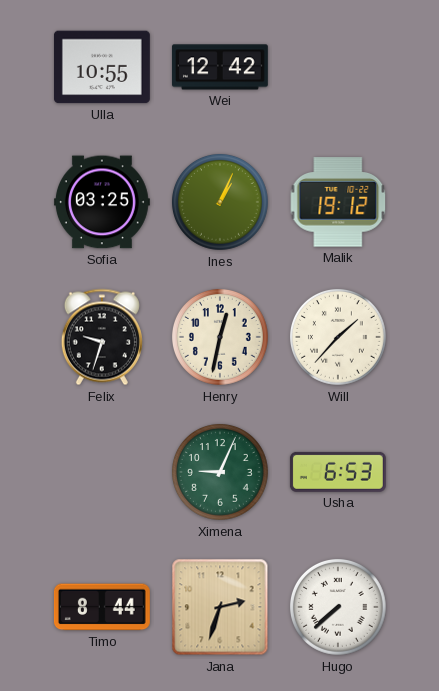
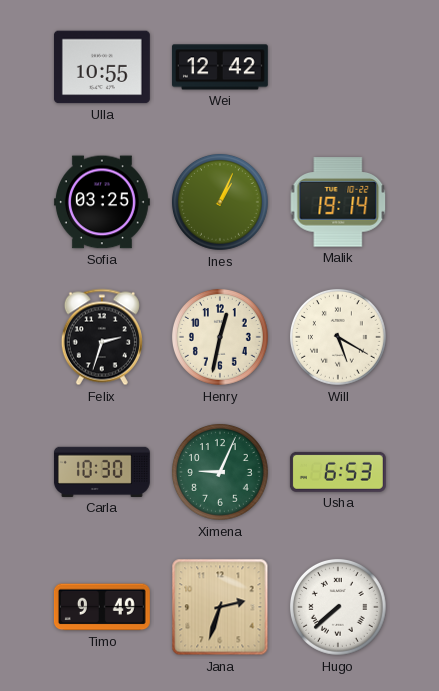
Malik: 19:12 -> 19:14
Felix: 9:33 -> 2:33
Will: 1:37 -> 5:20
Carla: none -> 10:30
Timo: 8:44 -> 9:49
